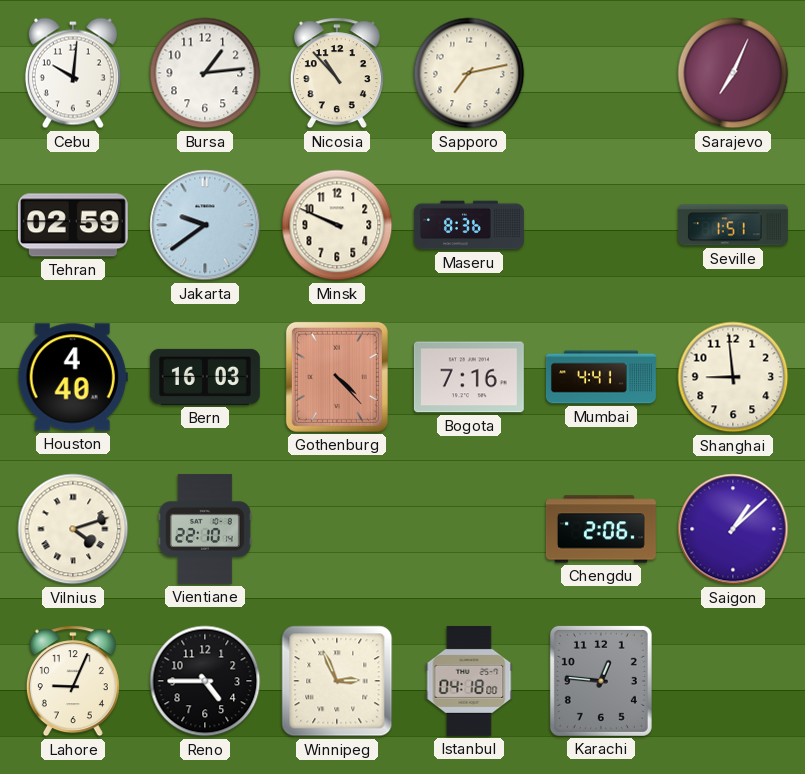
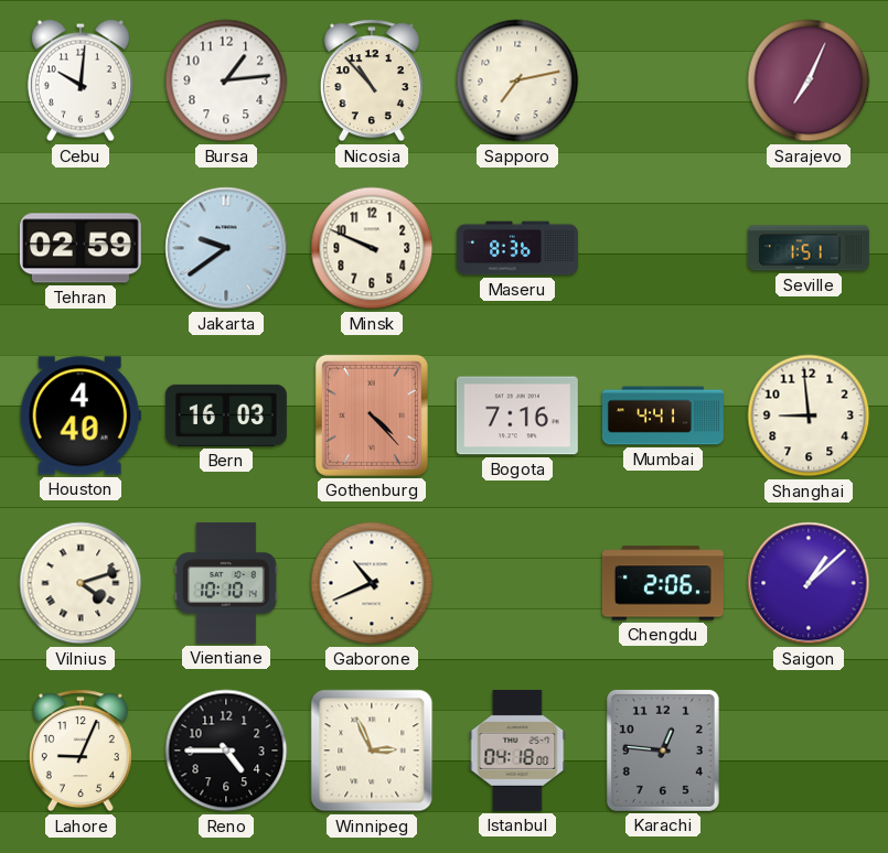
Vientiane: 22:10 -> 10:10
Gaborone: none -> 10:41
